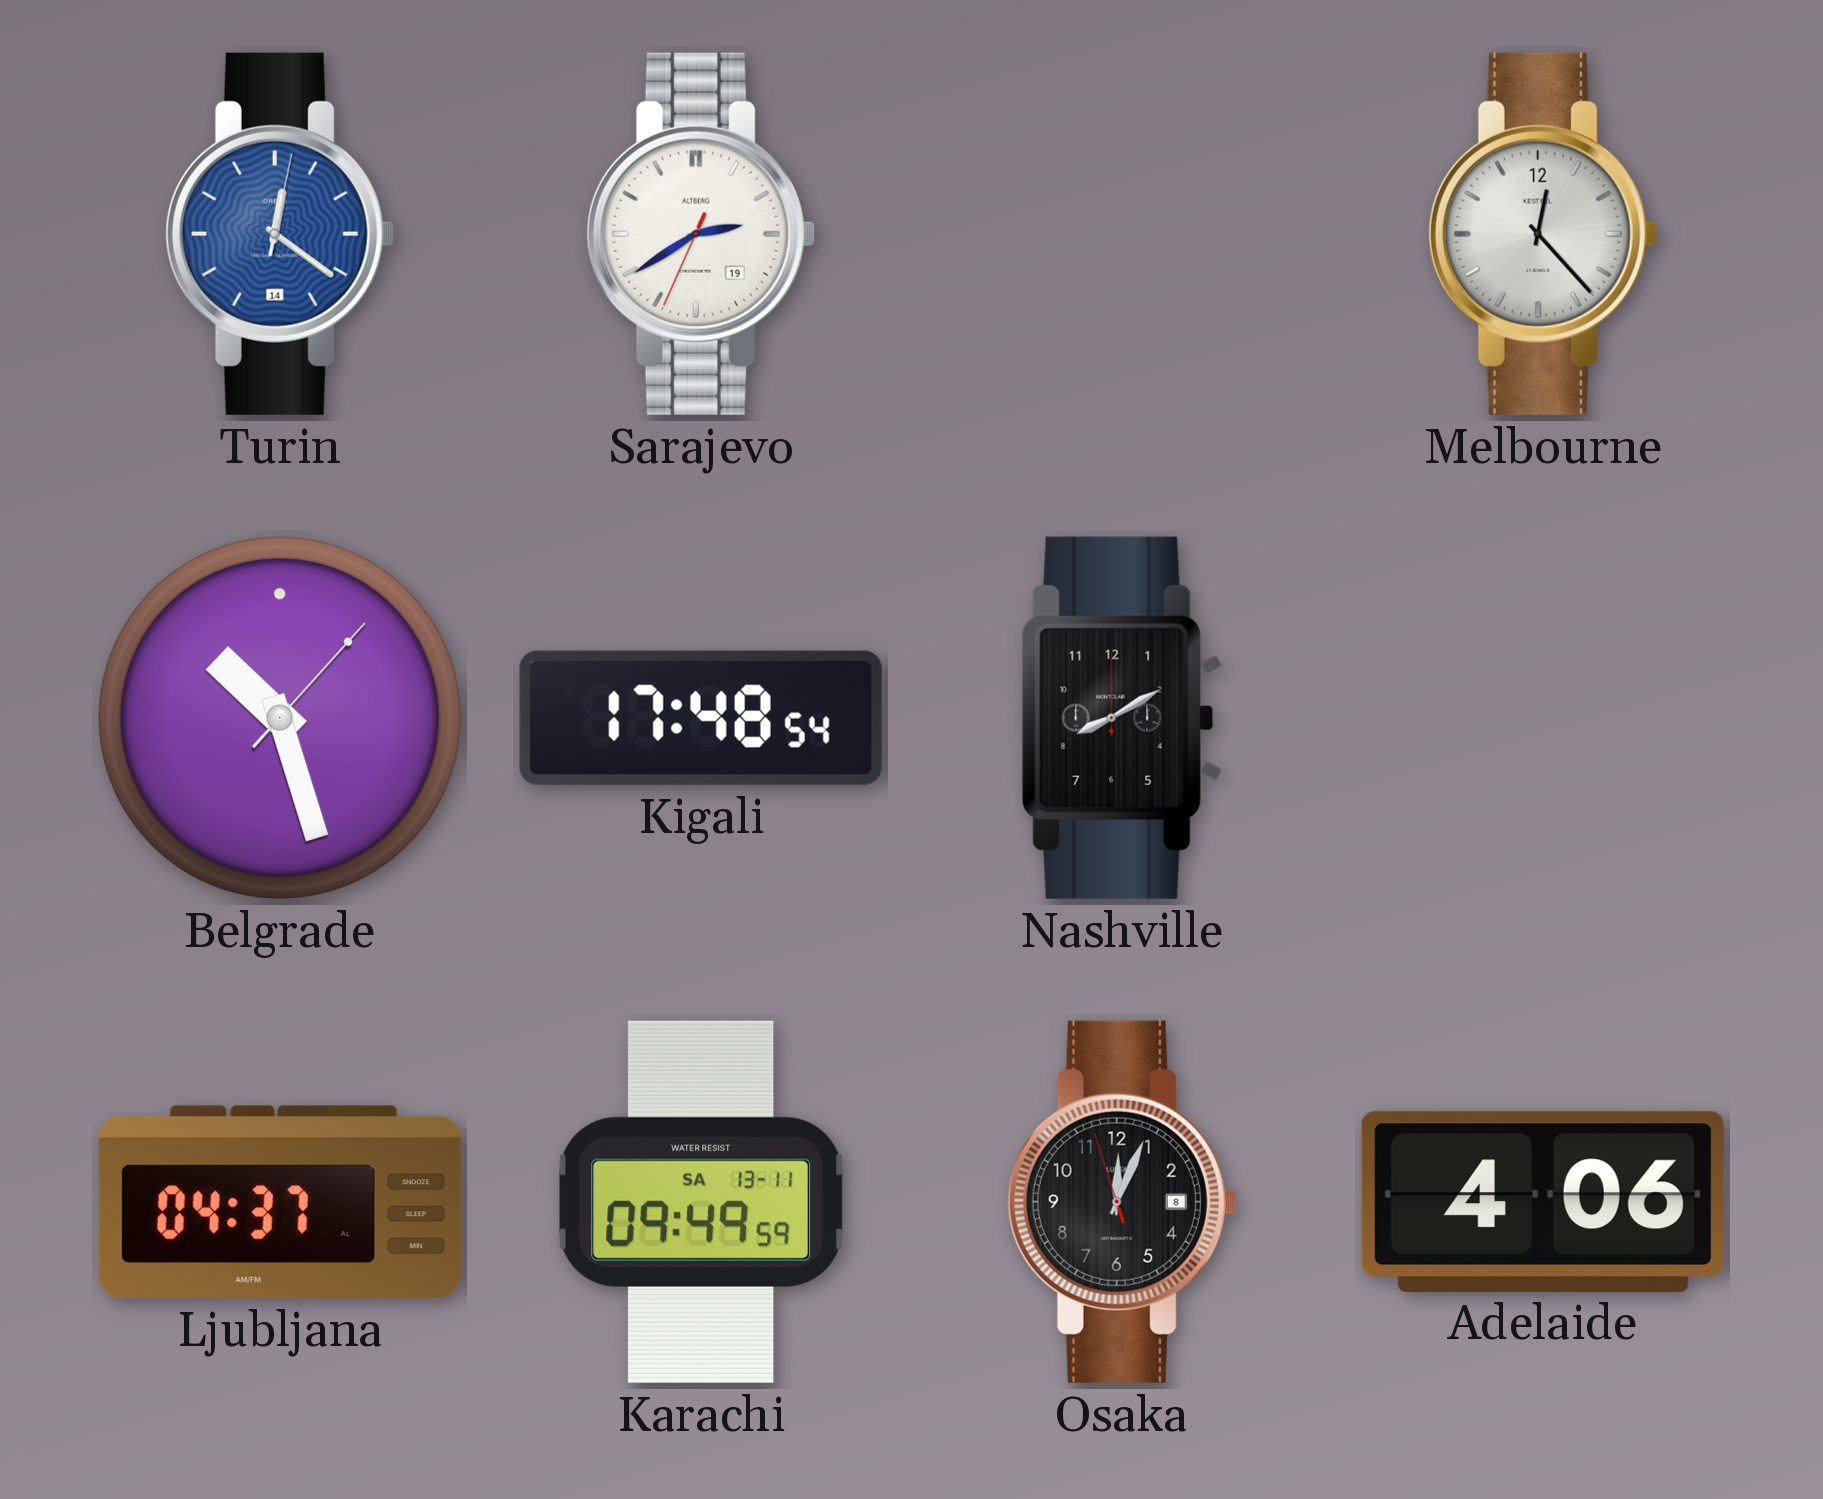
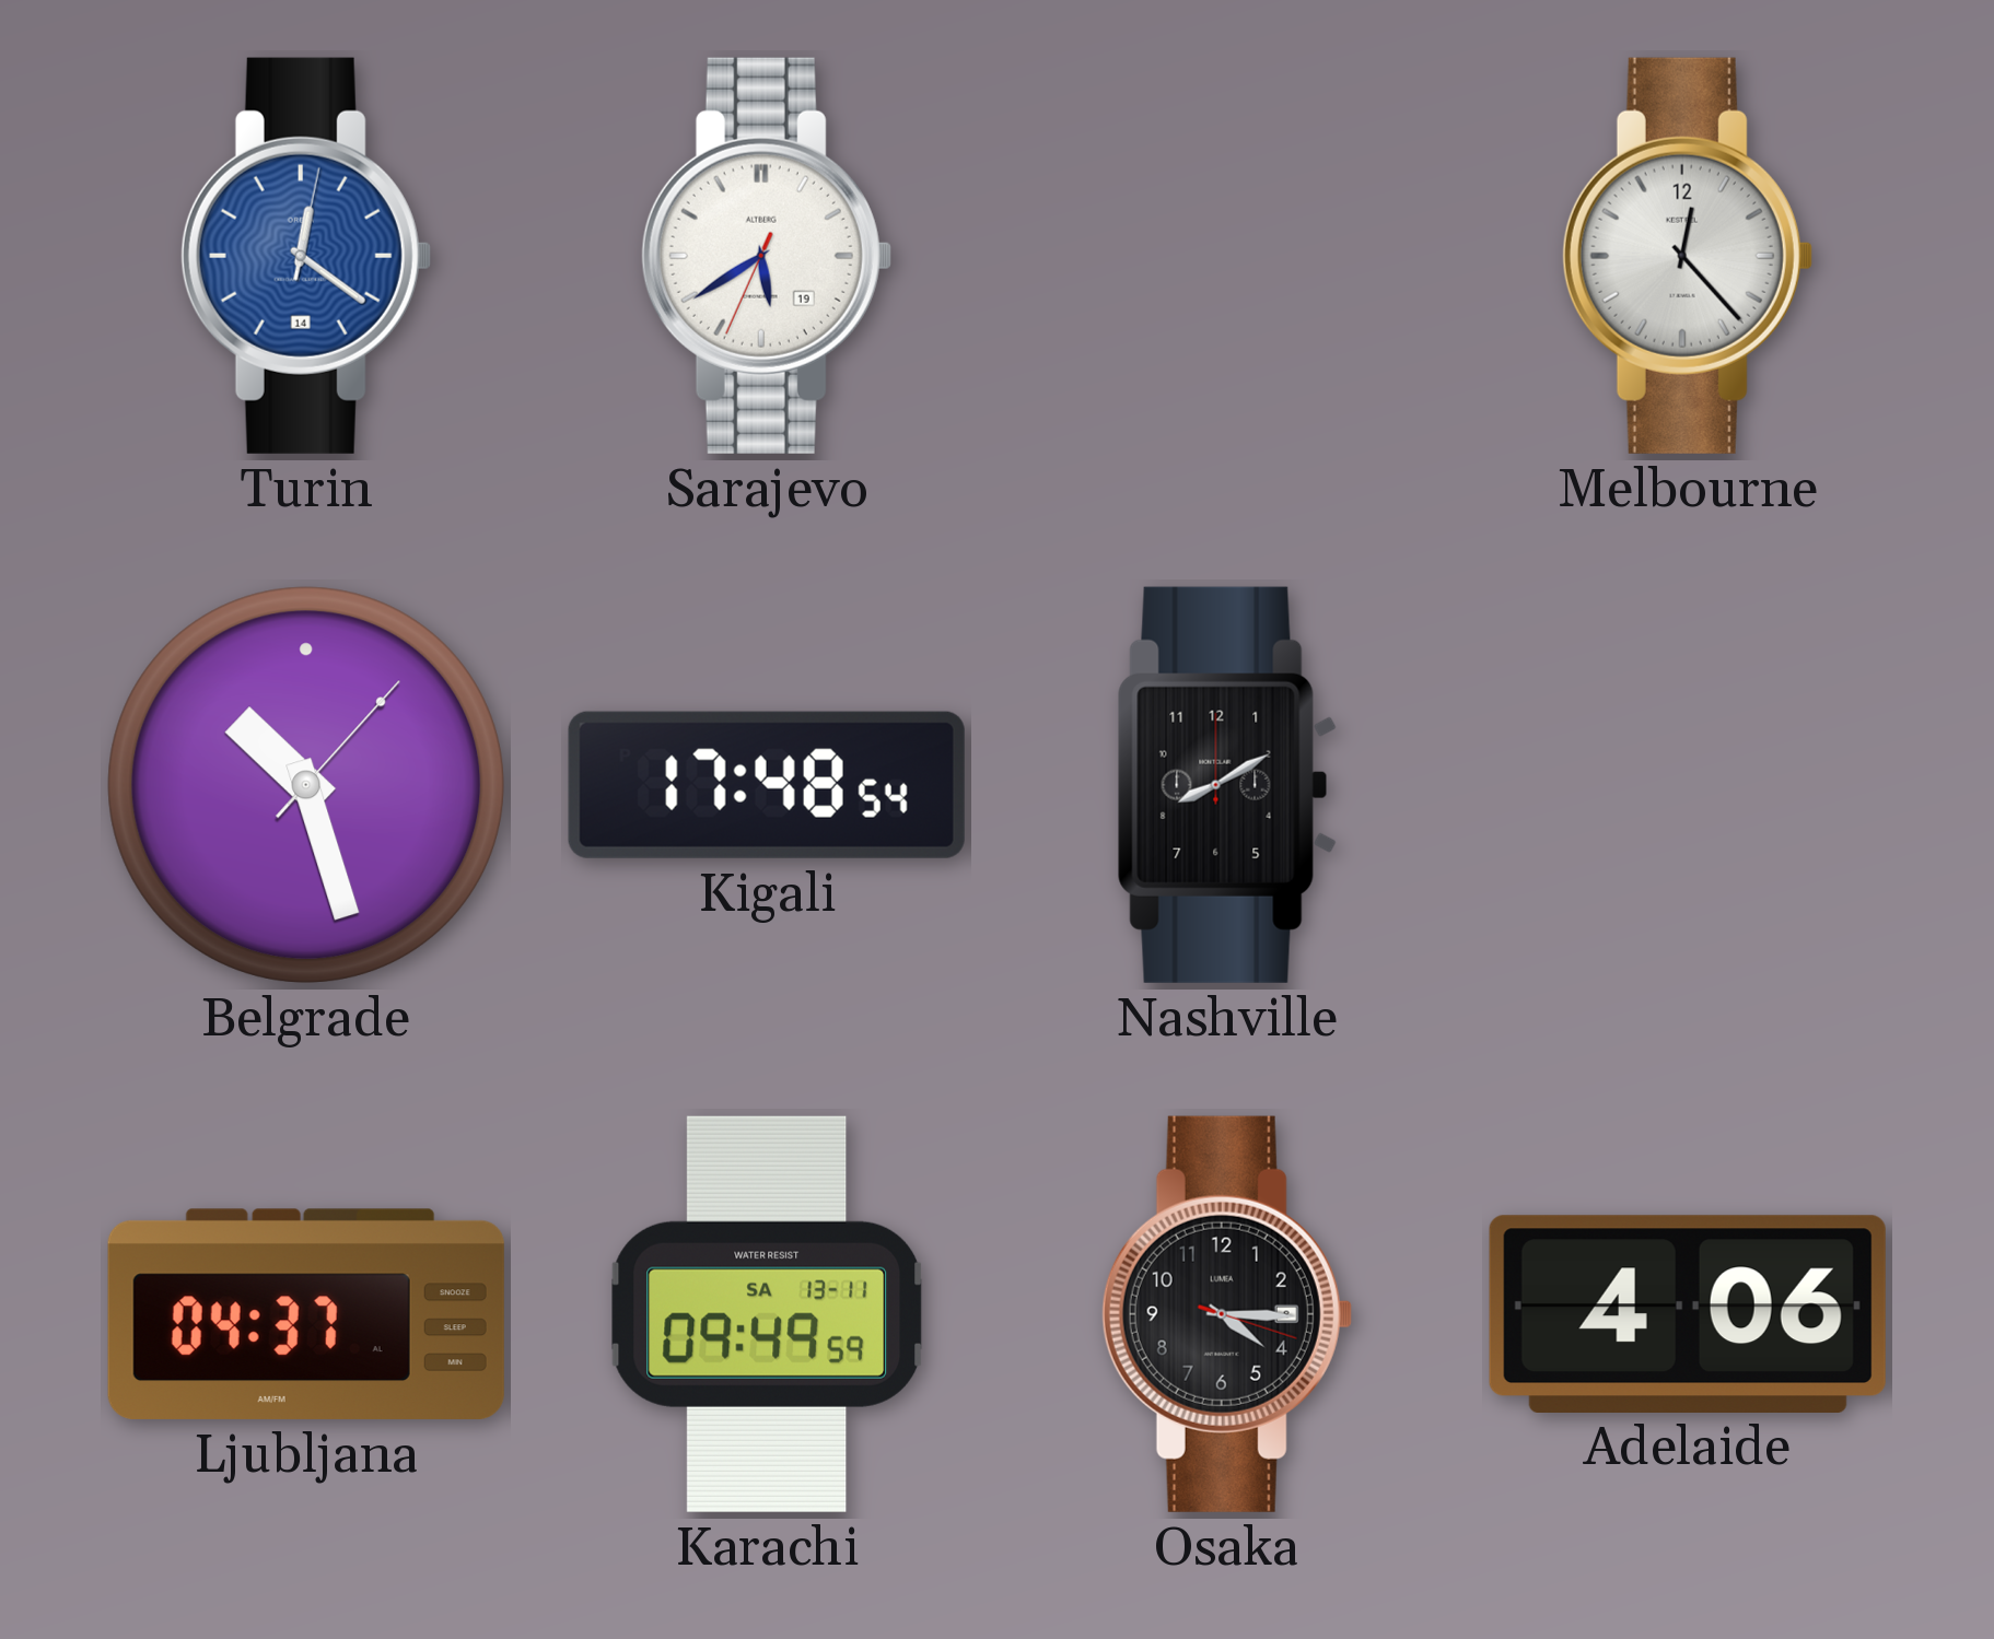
Sarajevo: 2:39 -> 5:39
Osaka: 12:03 -> 4:15
